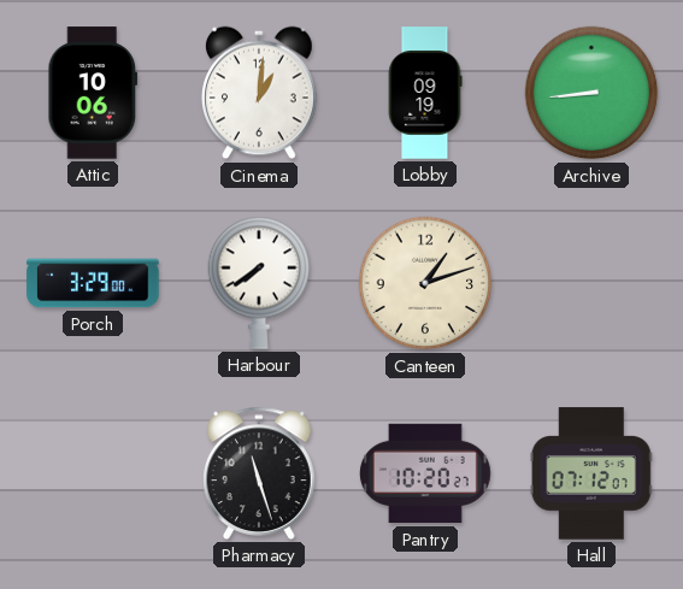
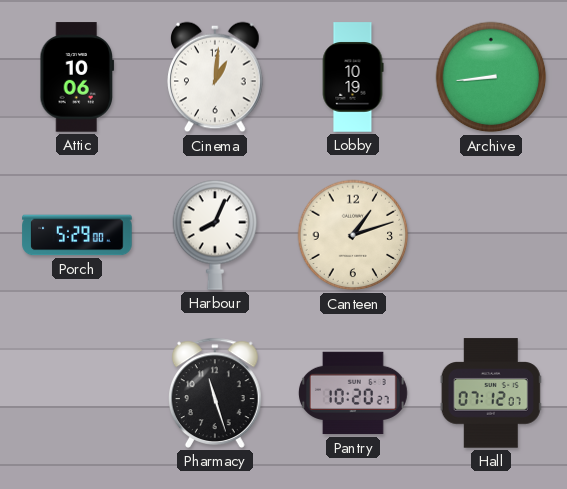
Lobby: 09:19 -> 10:19
Porch: 3:29 -> 5:29
Harbour: 7:39 -> 8:04
